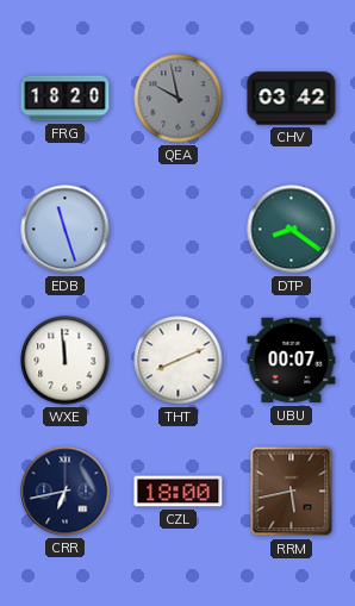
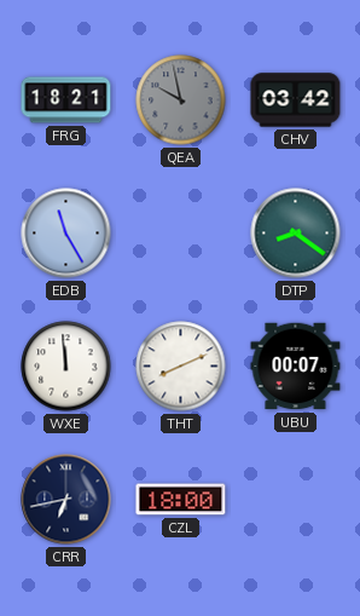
FRG: 18:20 -> 18:21
EDB: 11:27 -> 11:25
RRM: 5:43 -> none
